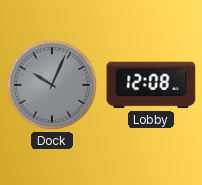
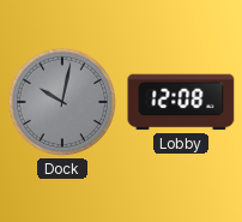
Dock: 10:04 -> 10:02
